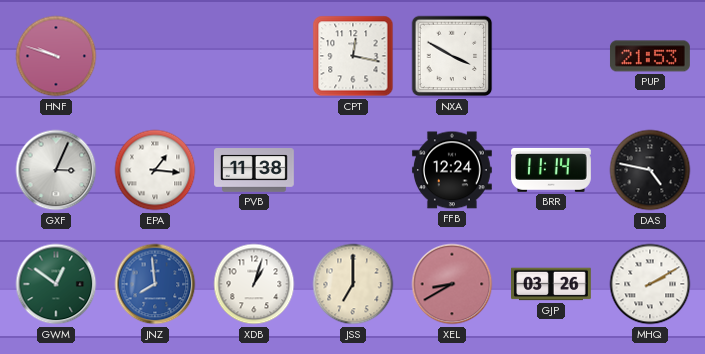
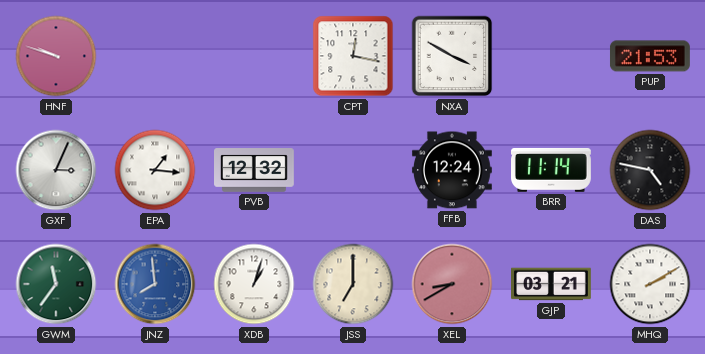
PVB: 11:38 -> 12:32
GWM: 12:51 -> 11:36
GJP: 03:26 -> 03:21
